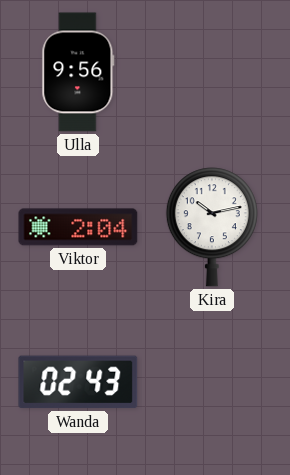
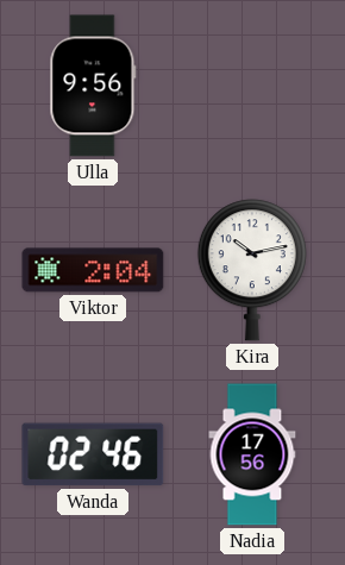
Wanda: 02:43 -> 02:46
Nadia: none -> 17:56
